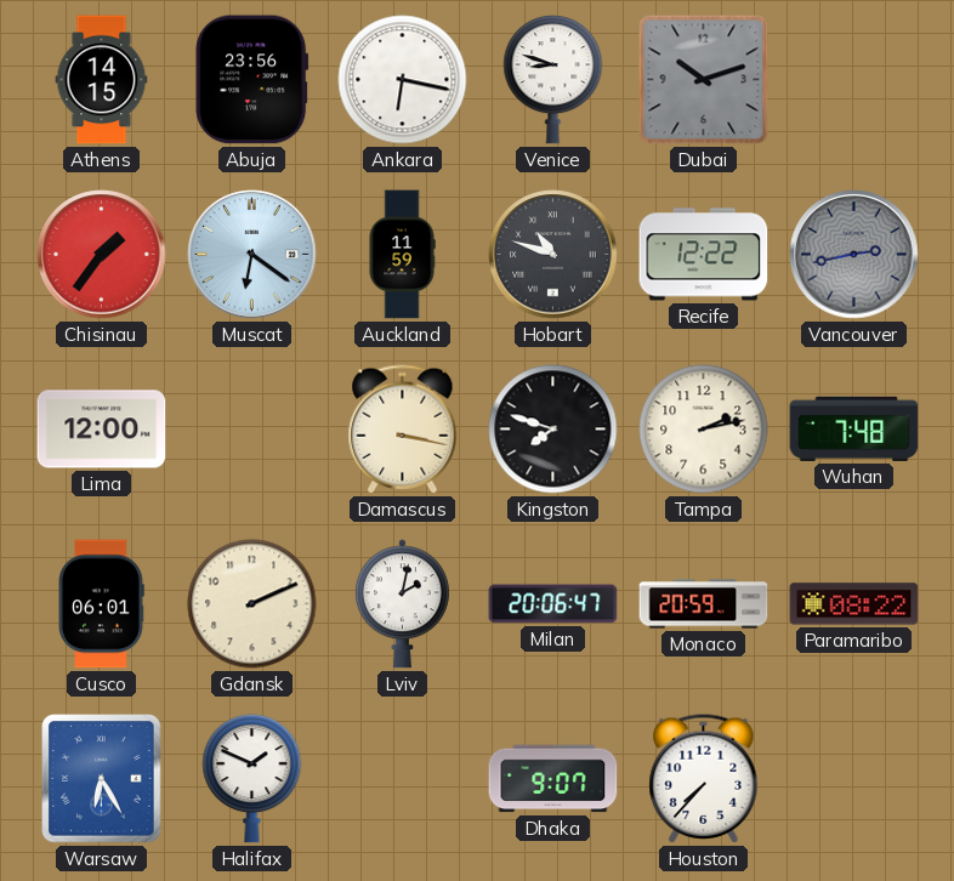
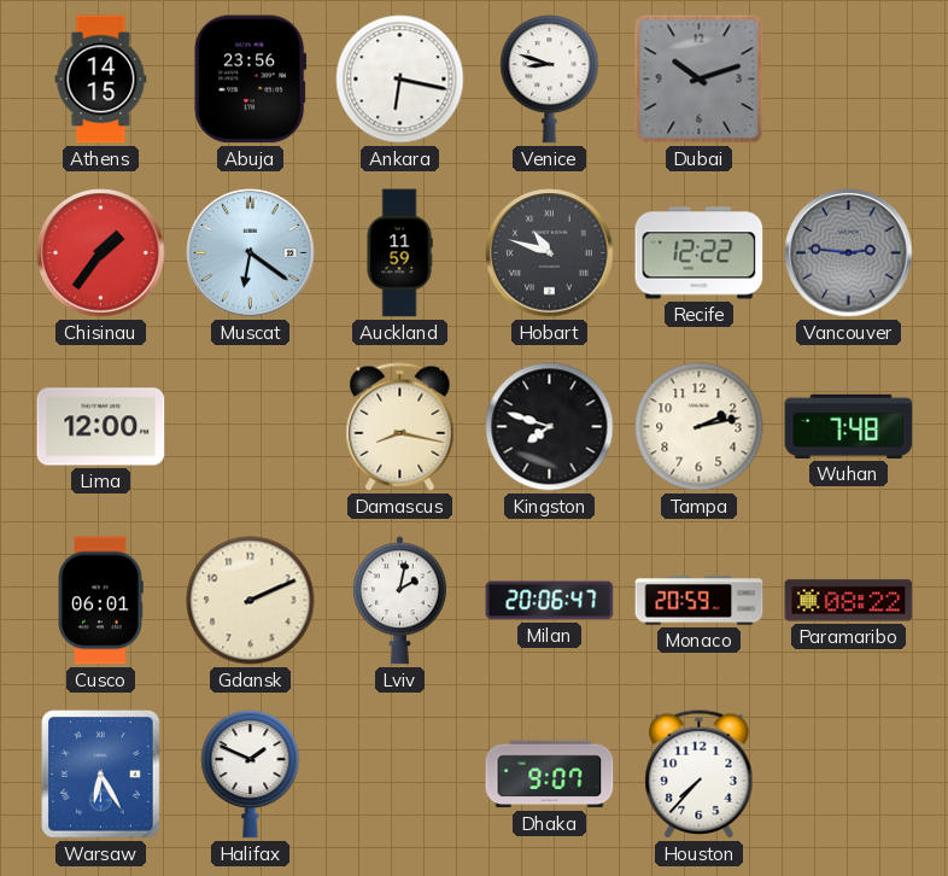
Vancouver: 2:43 -> 2:46
Damascus: 3:17 -> 8:17
